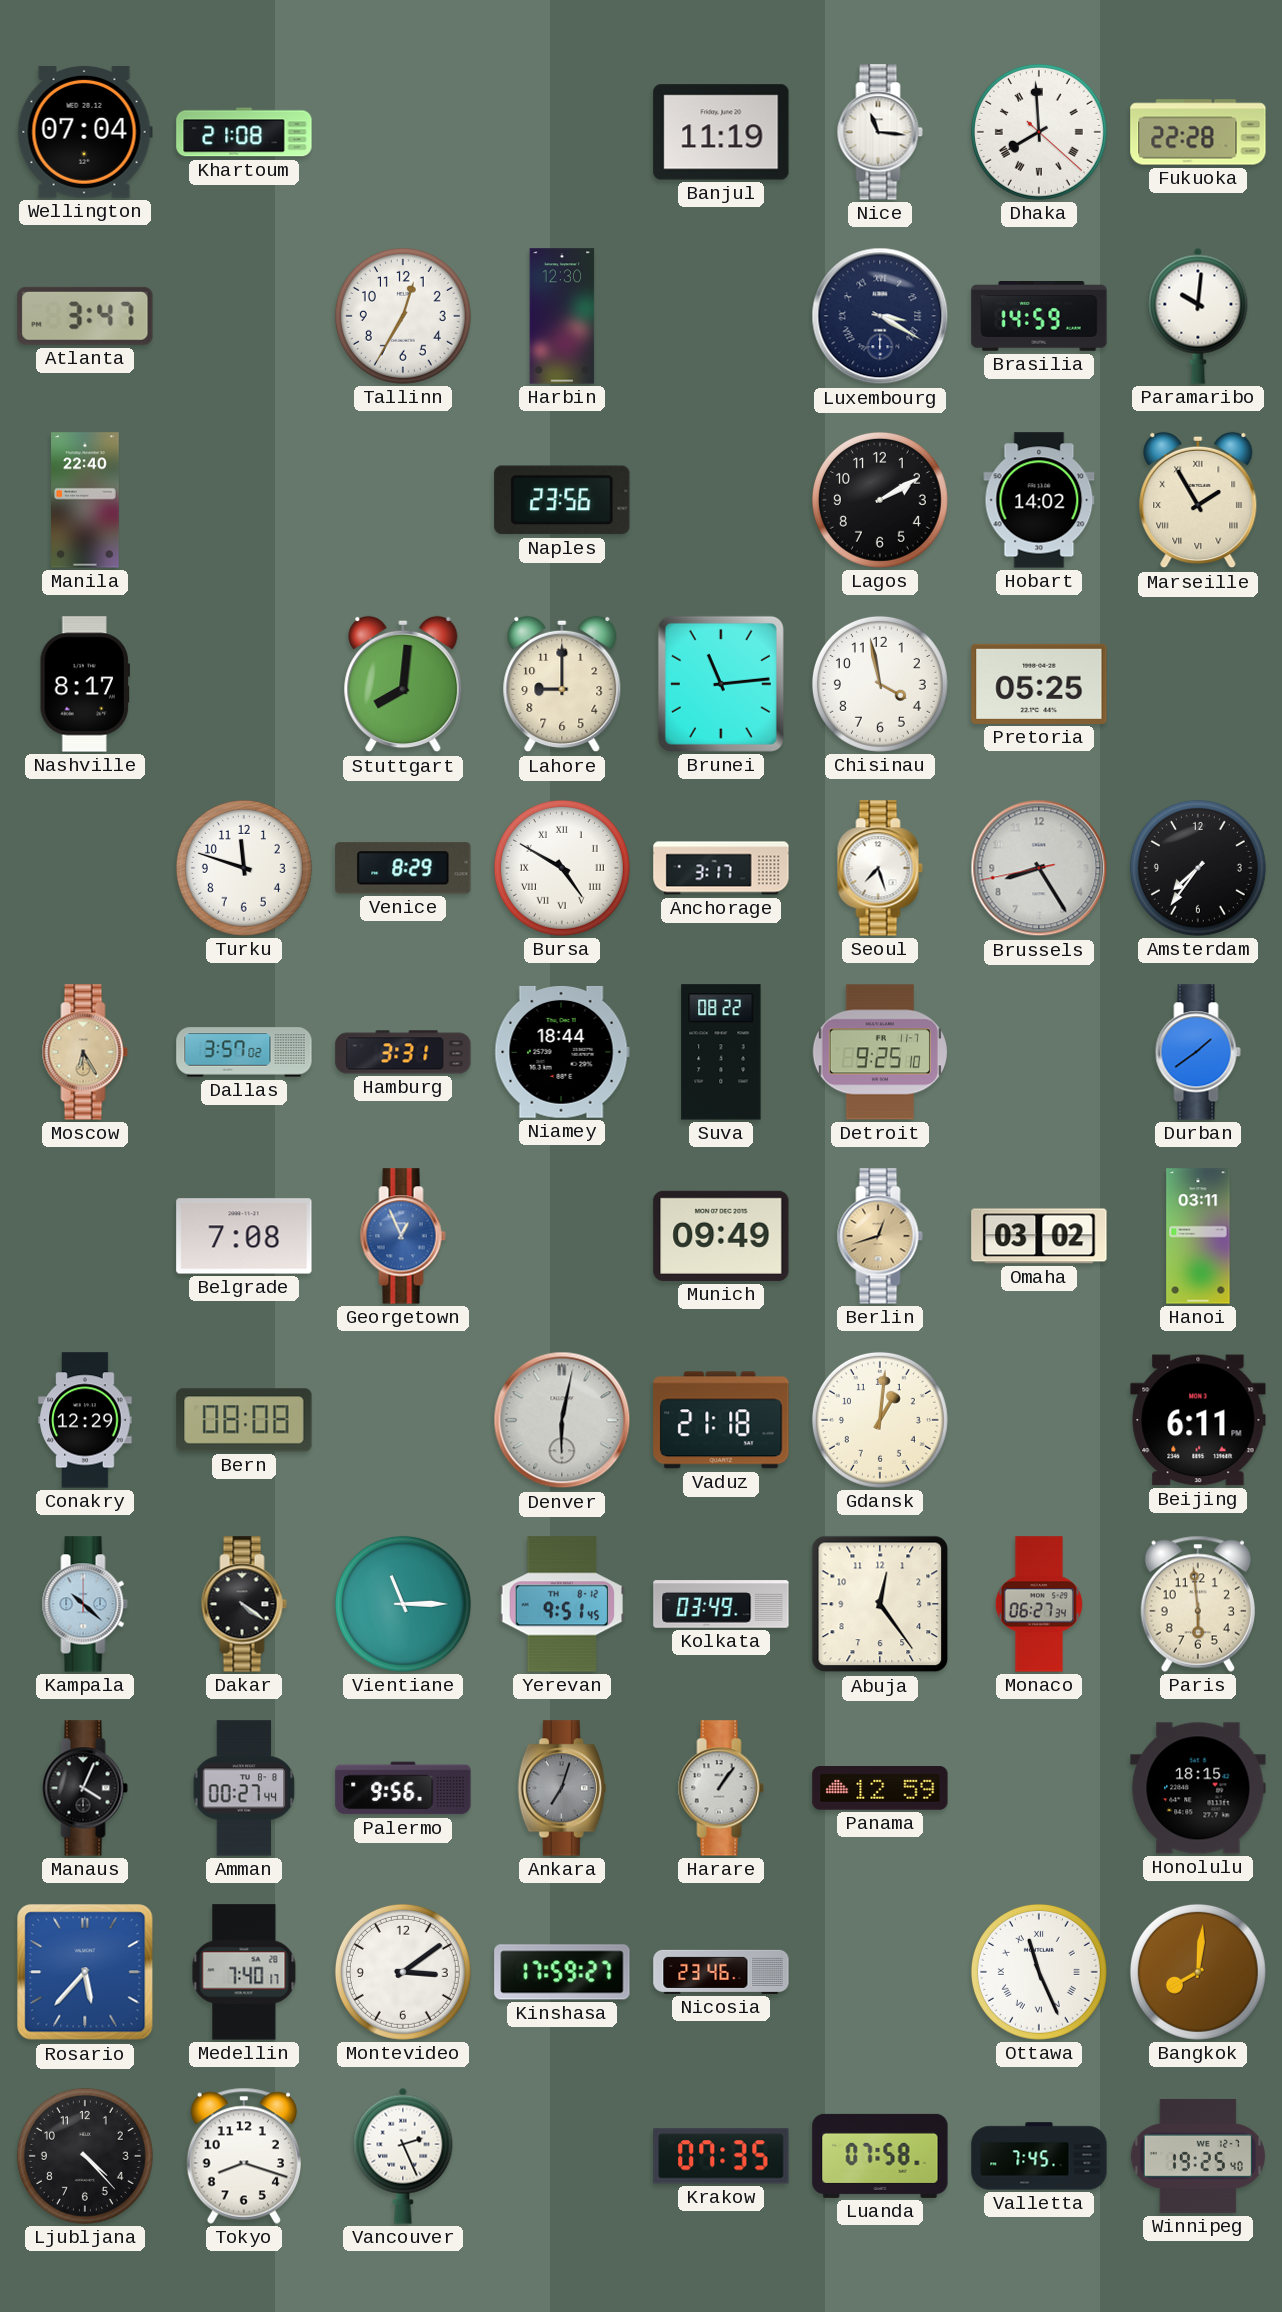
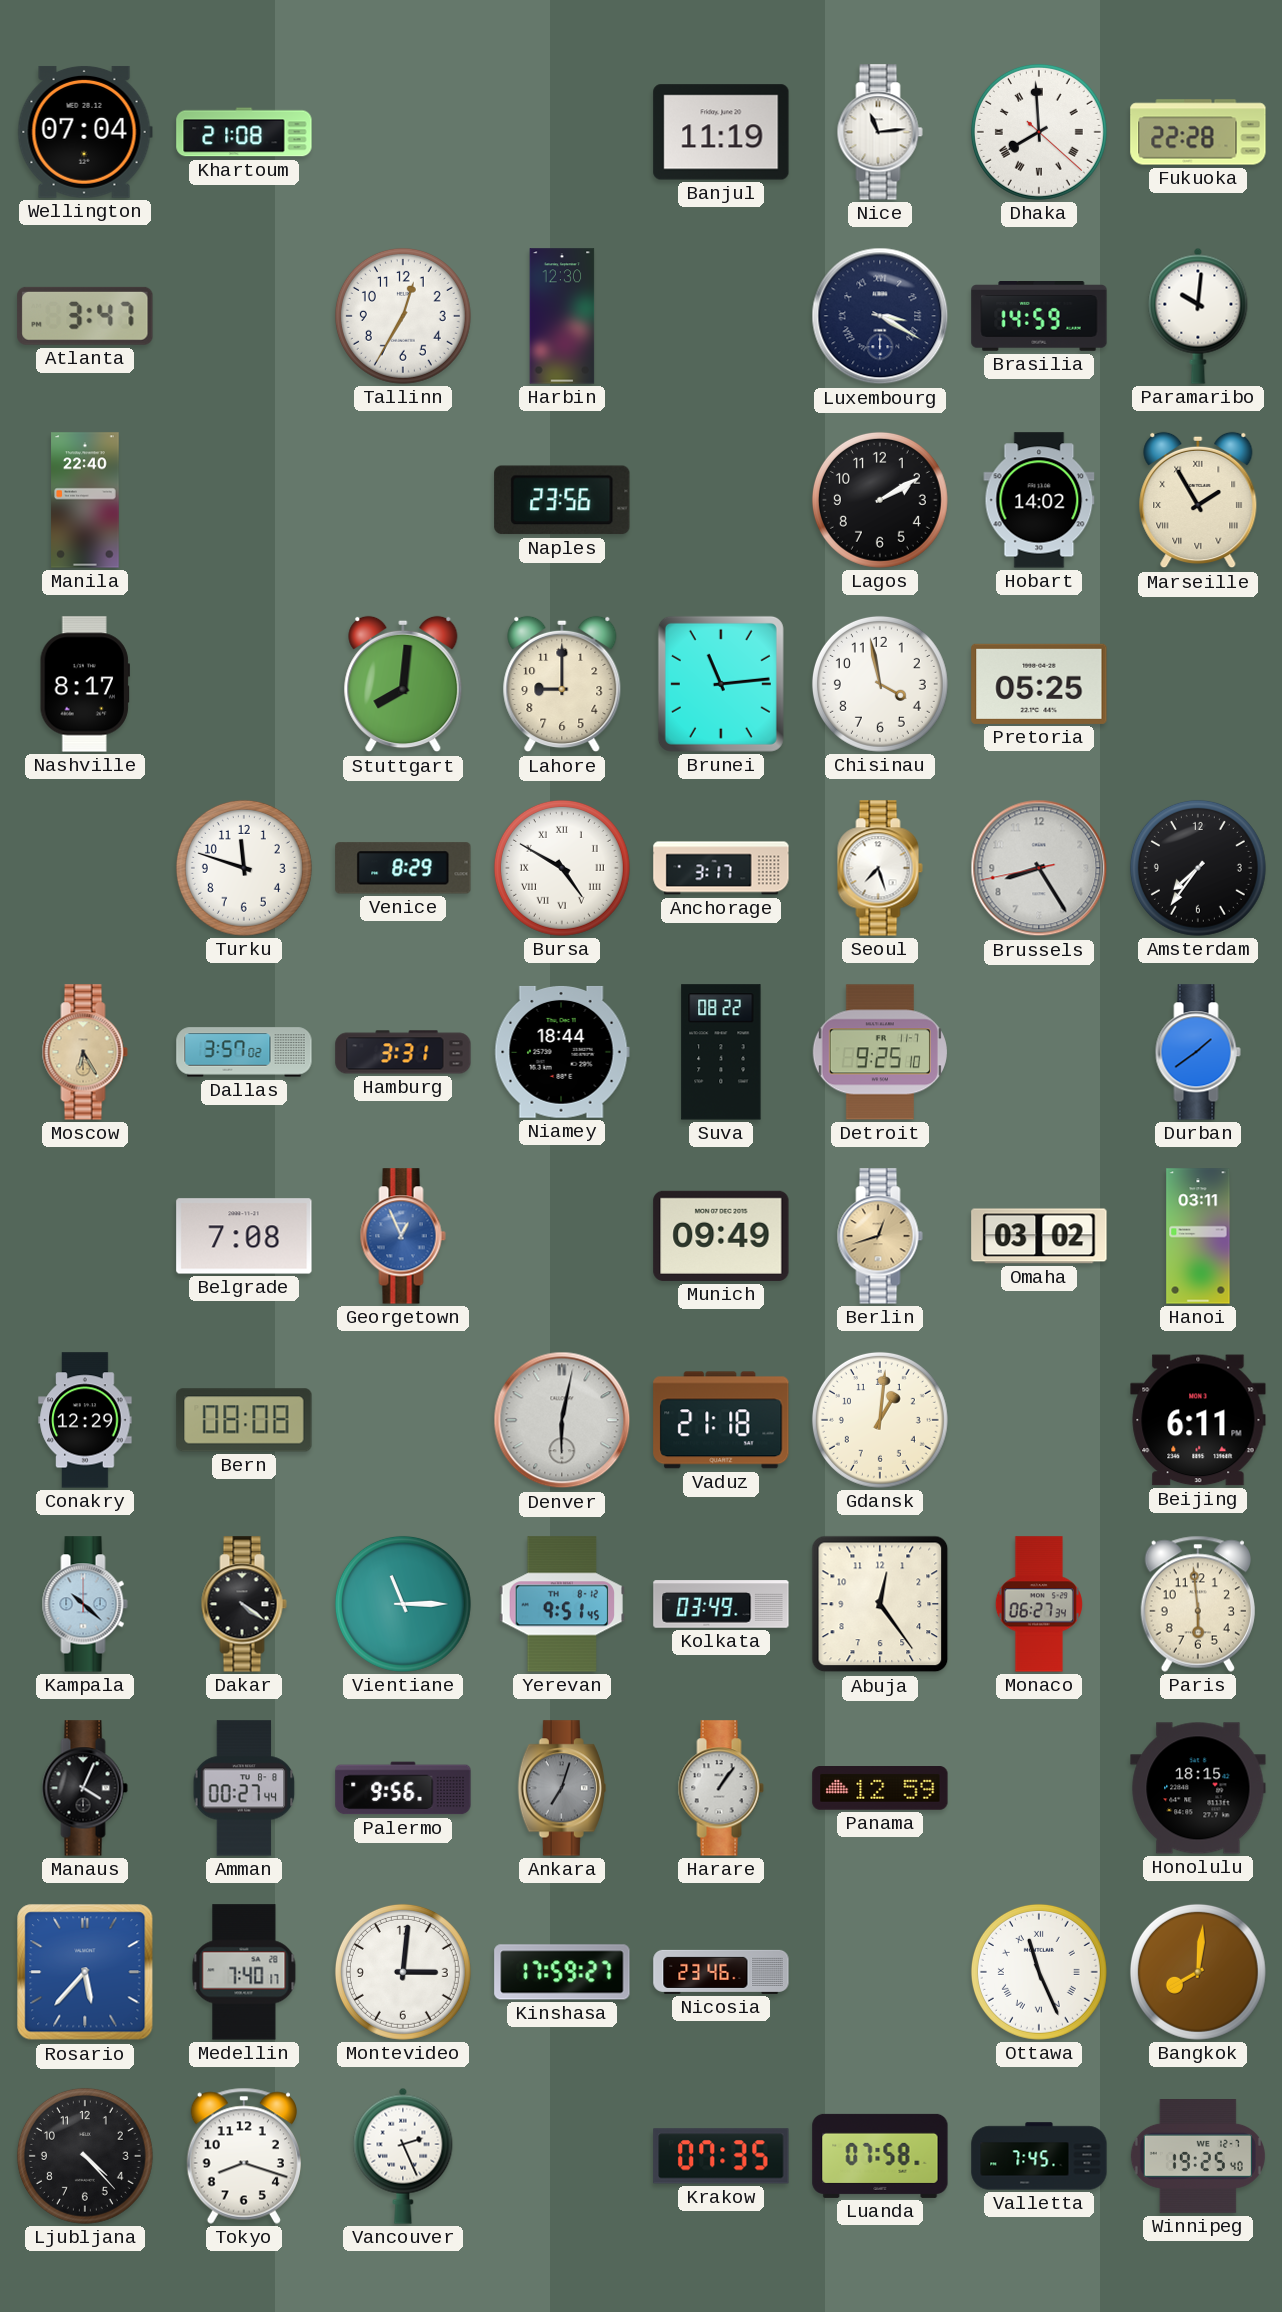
Nice: 11:16 -> 11:14
Montevideo: 3:09 -> 3:01
